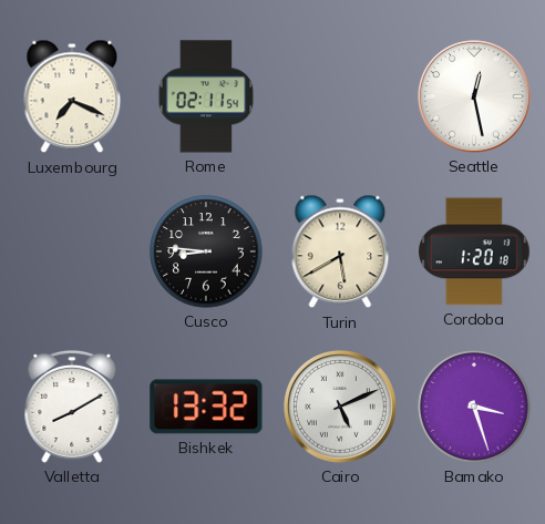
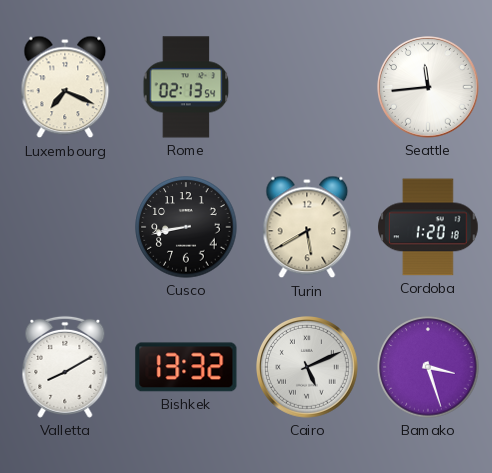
Rome: 02:11 -> 02:13
Seattle: 12:28 -> 11:44
Cusco: 8:46 -> 8:43
